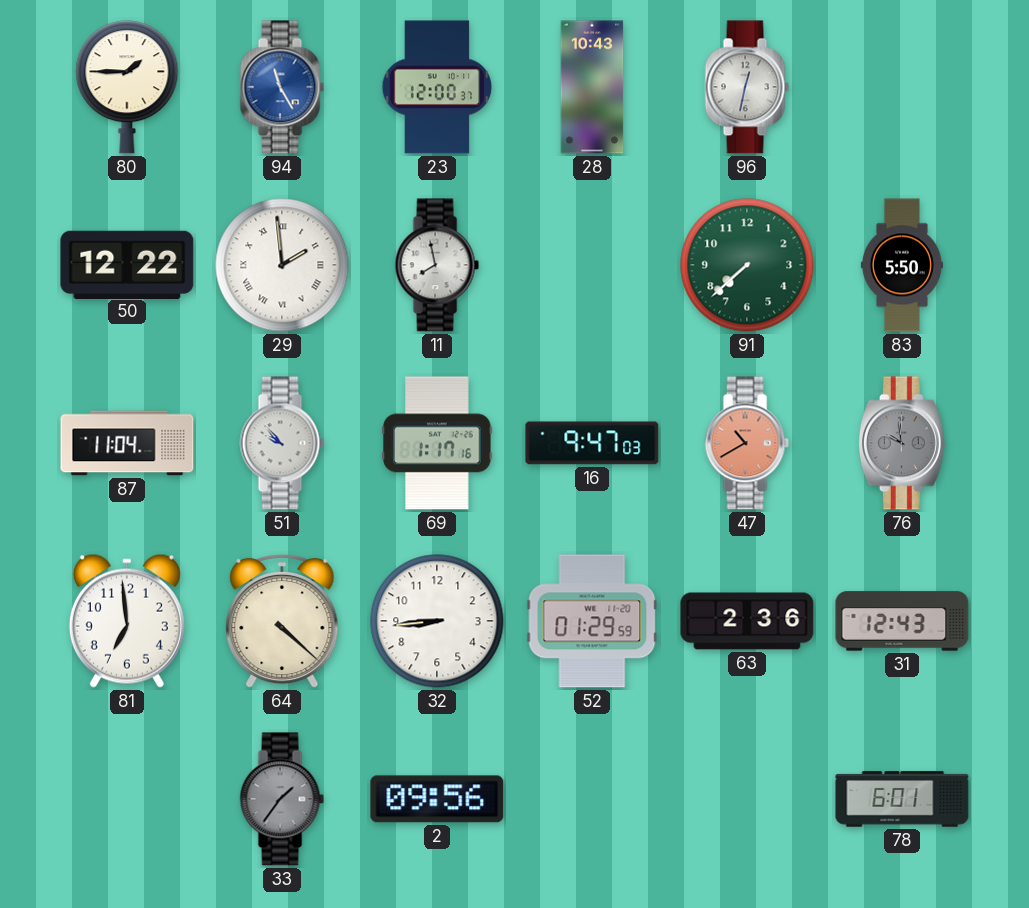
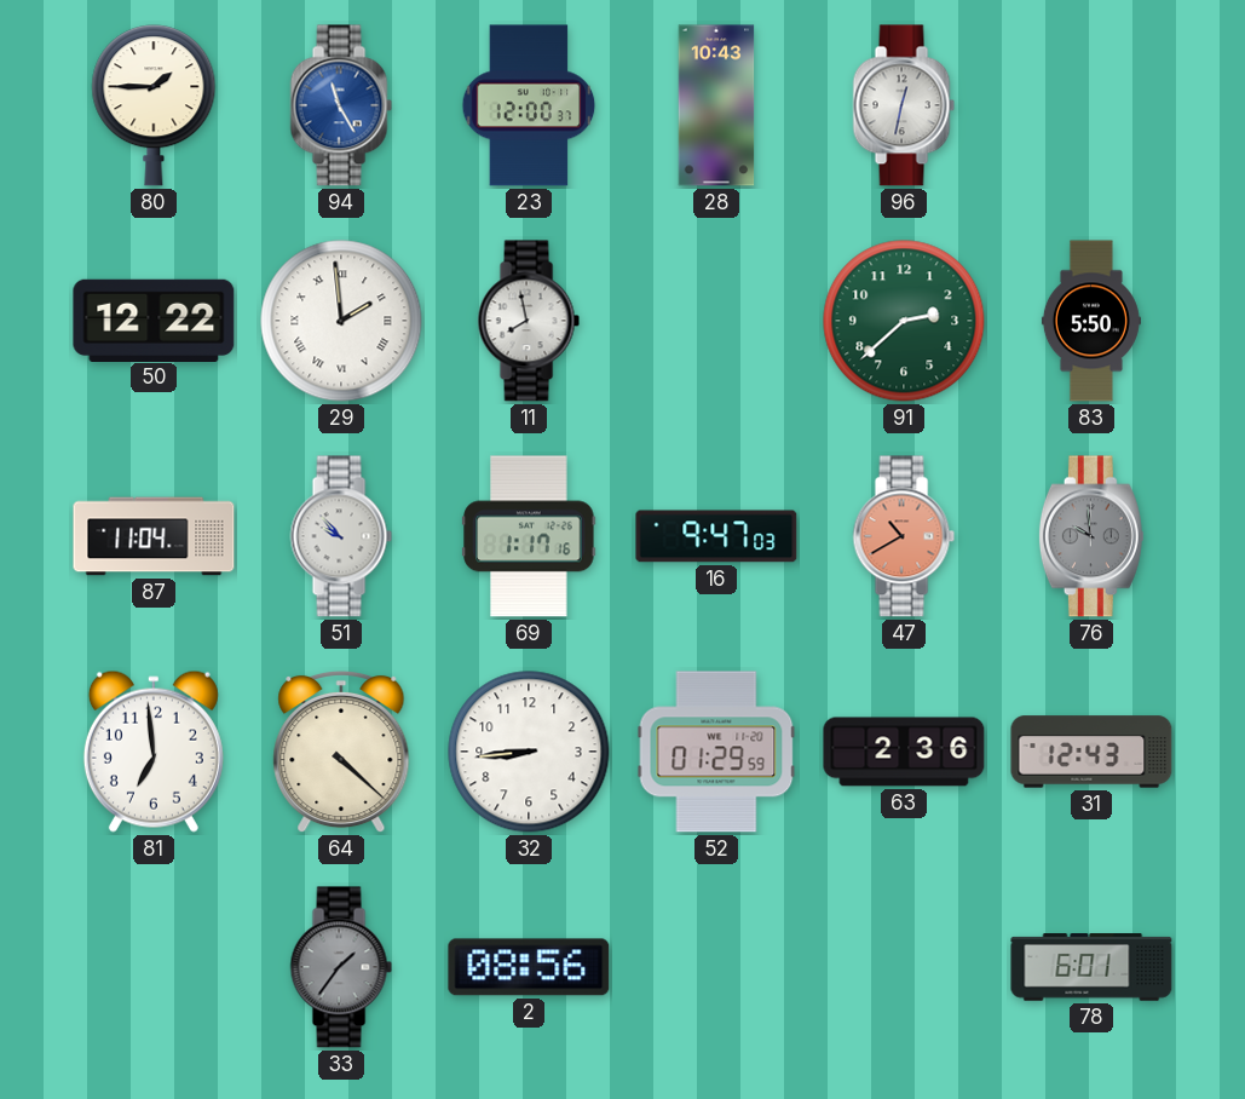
91: 7:38 -> 2:38
2: 09:56 -> 08:56
